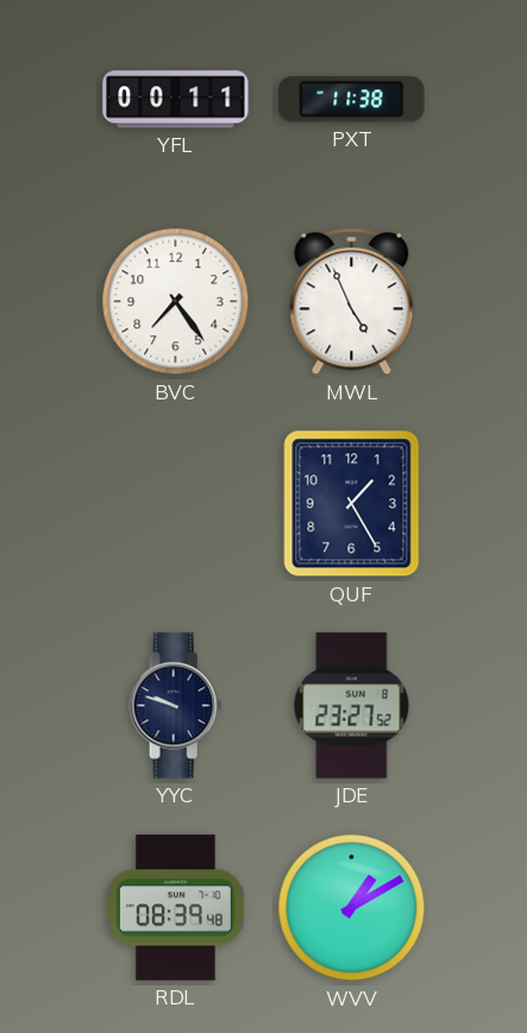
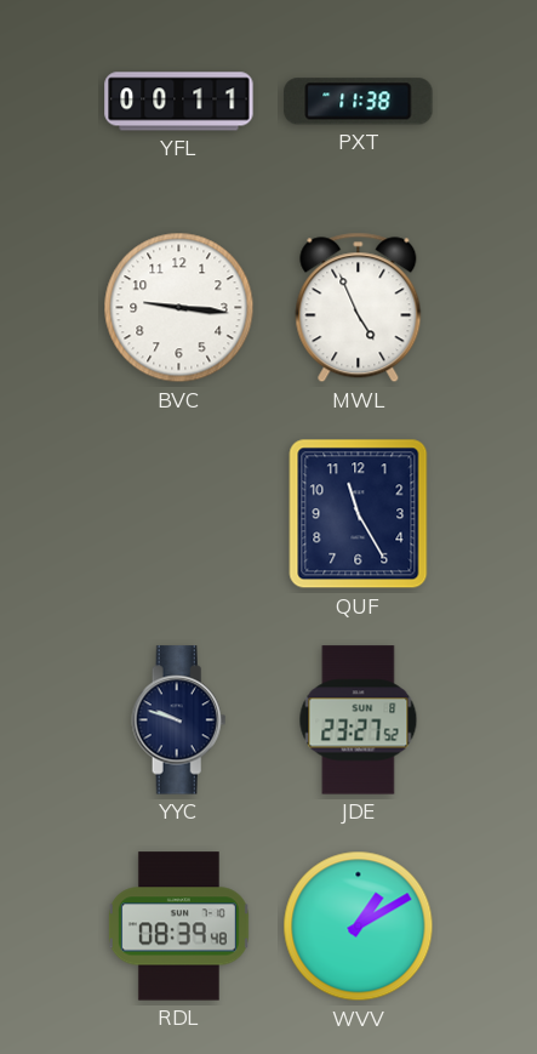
BVC: 7:24 -> 9:16
QUF: 1:25 -> 11:25
